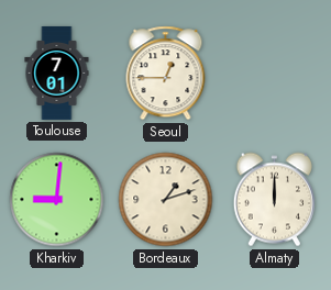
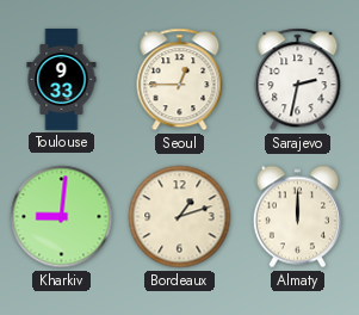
Toulouse: 7:01 -> 9:33
Sarajevo: none -> 2:32
